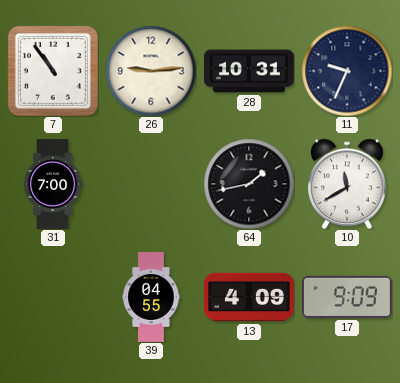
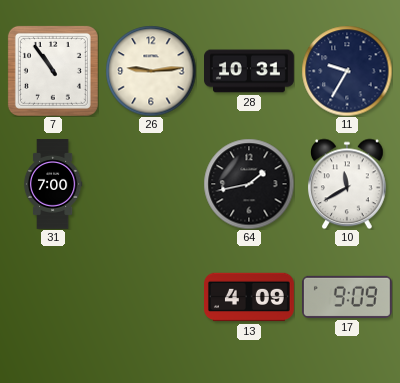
11: 9:34 -> 9:35
39: 04:55 -> none
